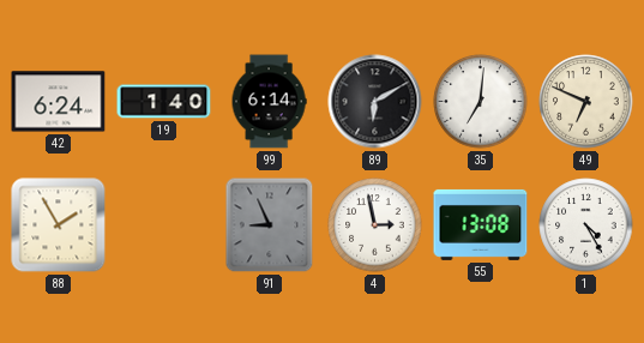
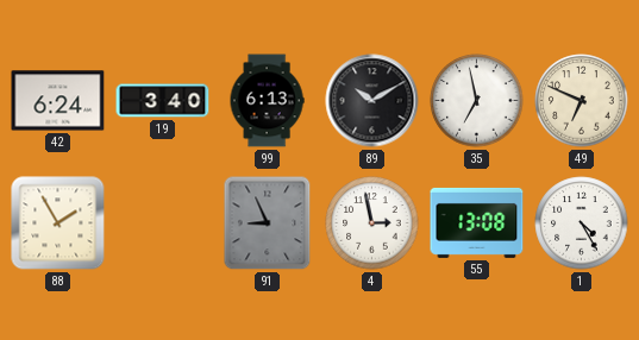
19: 1:40 -> 3:40
99: 6:14 -> 6:13
89: 6:10 -> 10:10
35: 7:01 -> 6:58
